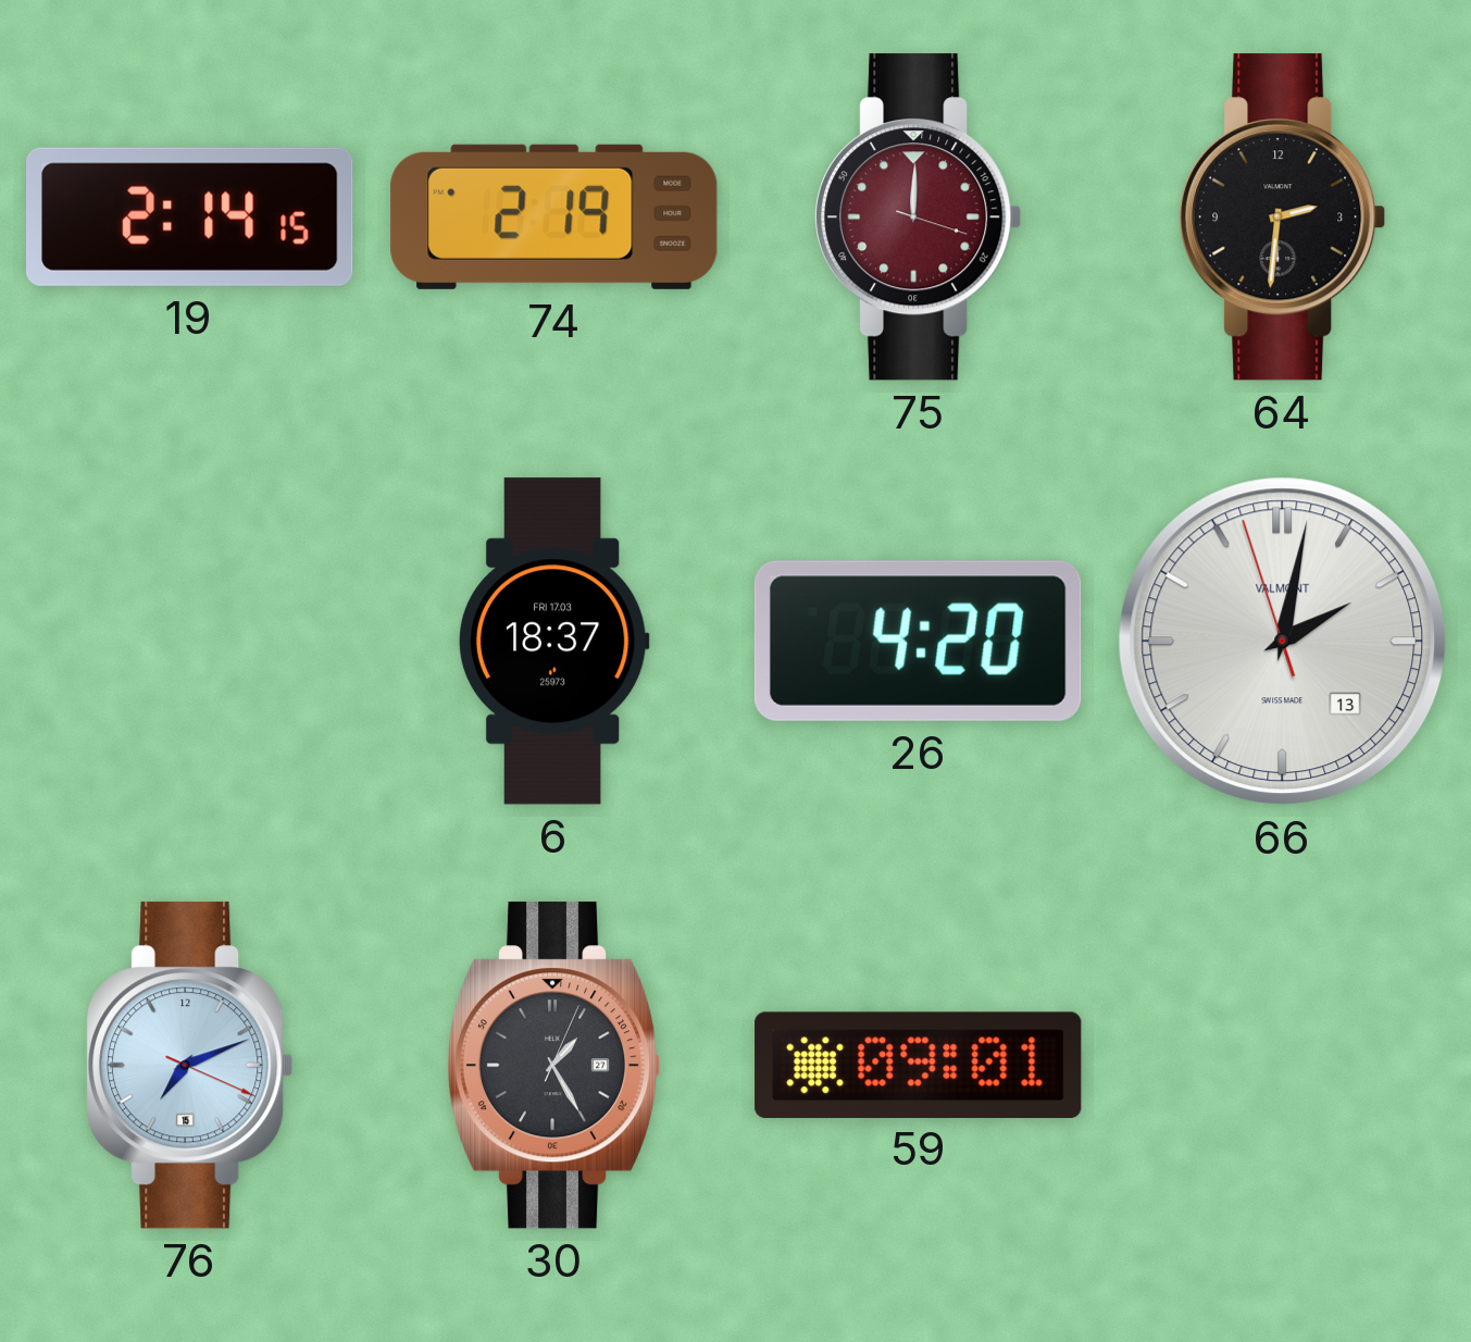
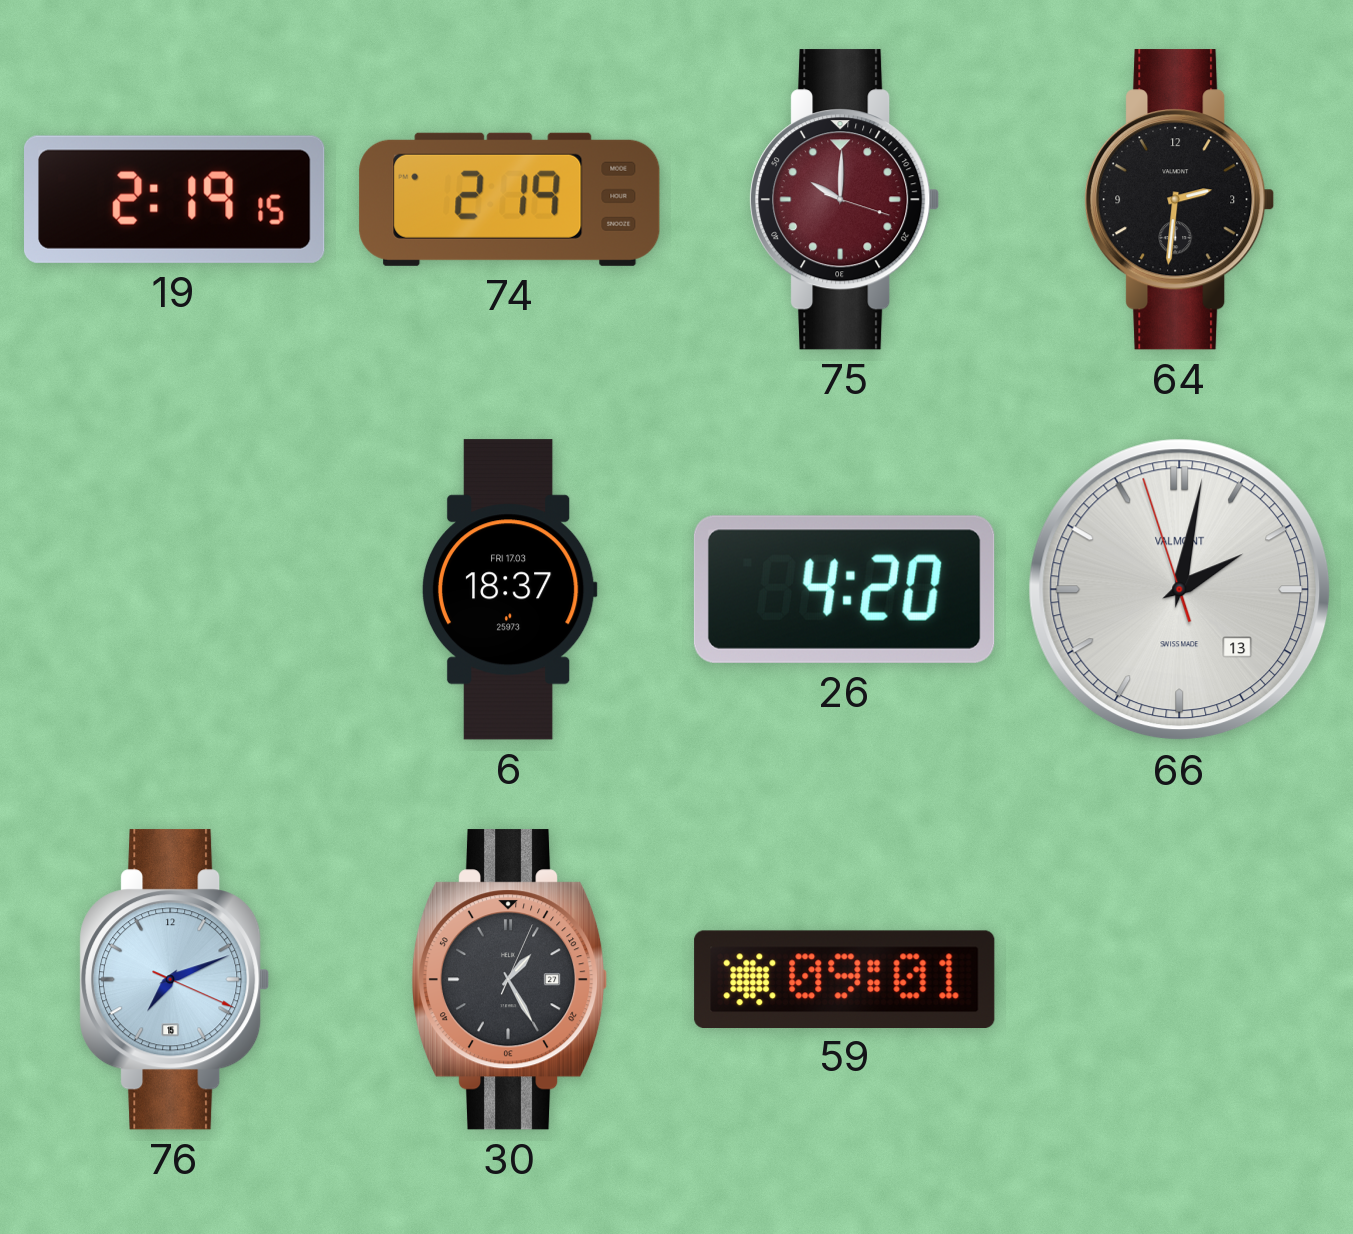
19: 2:14 -> 2:19
75: 12:00 -> 10:00
